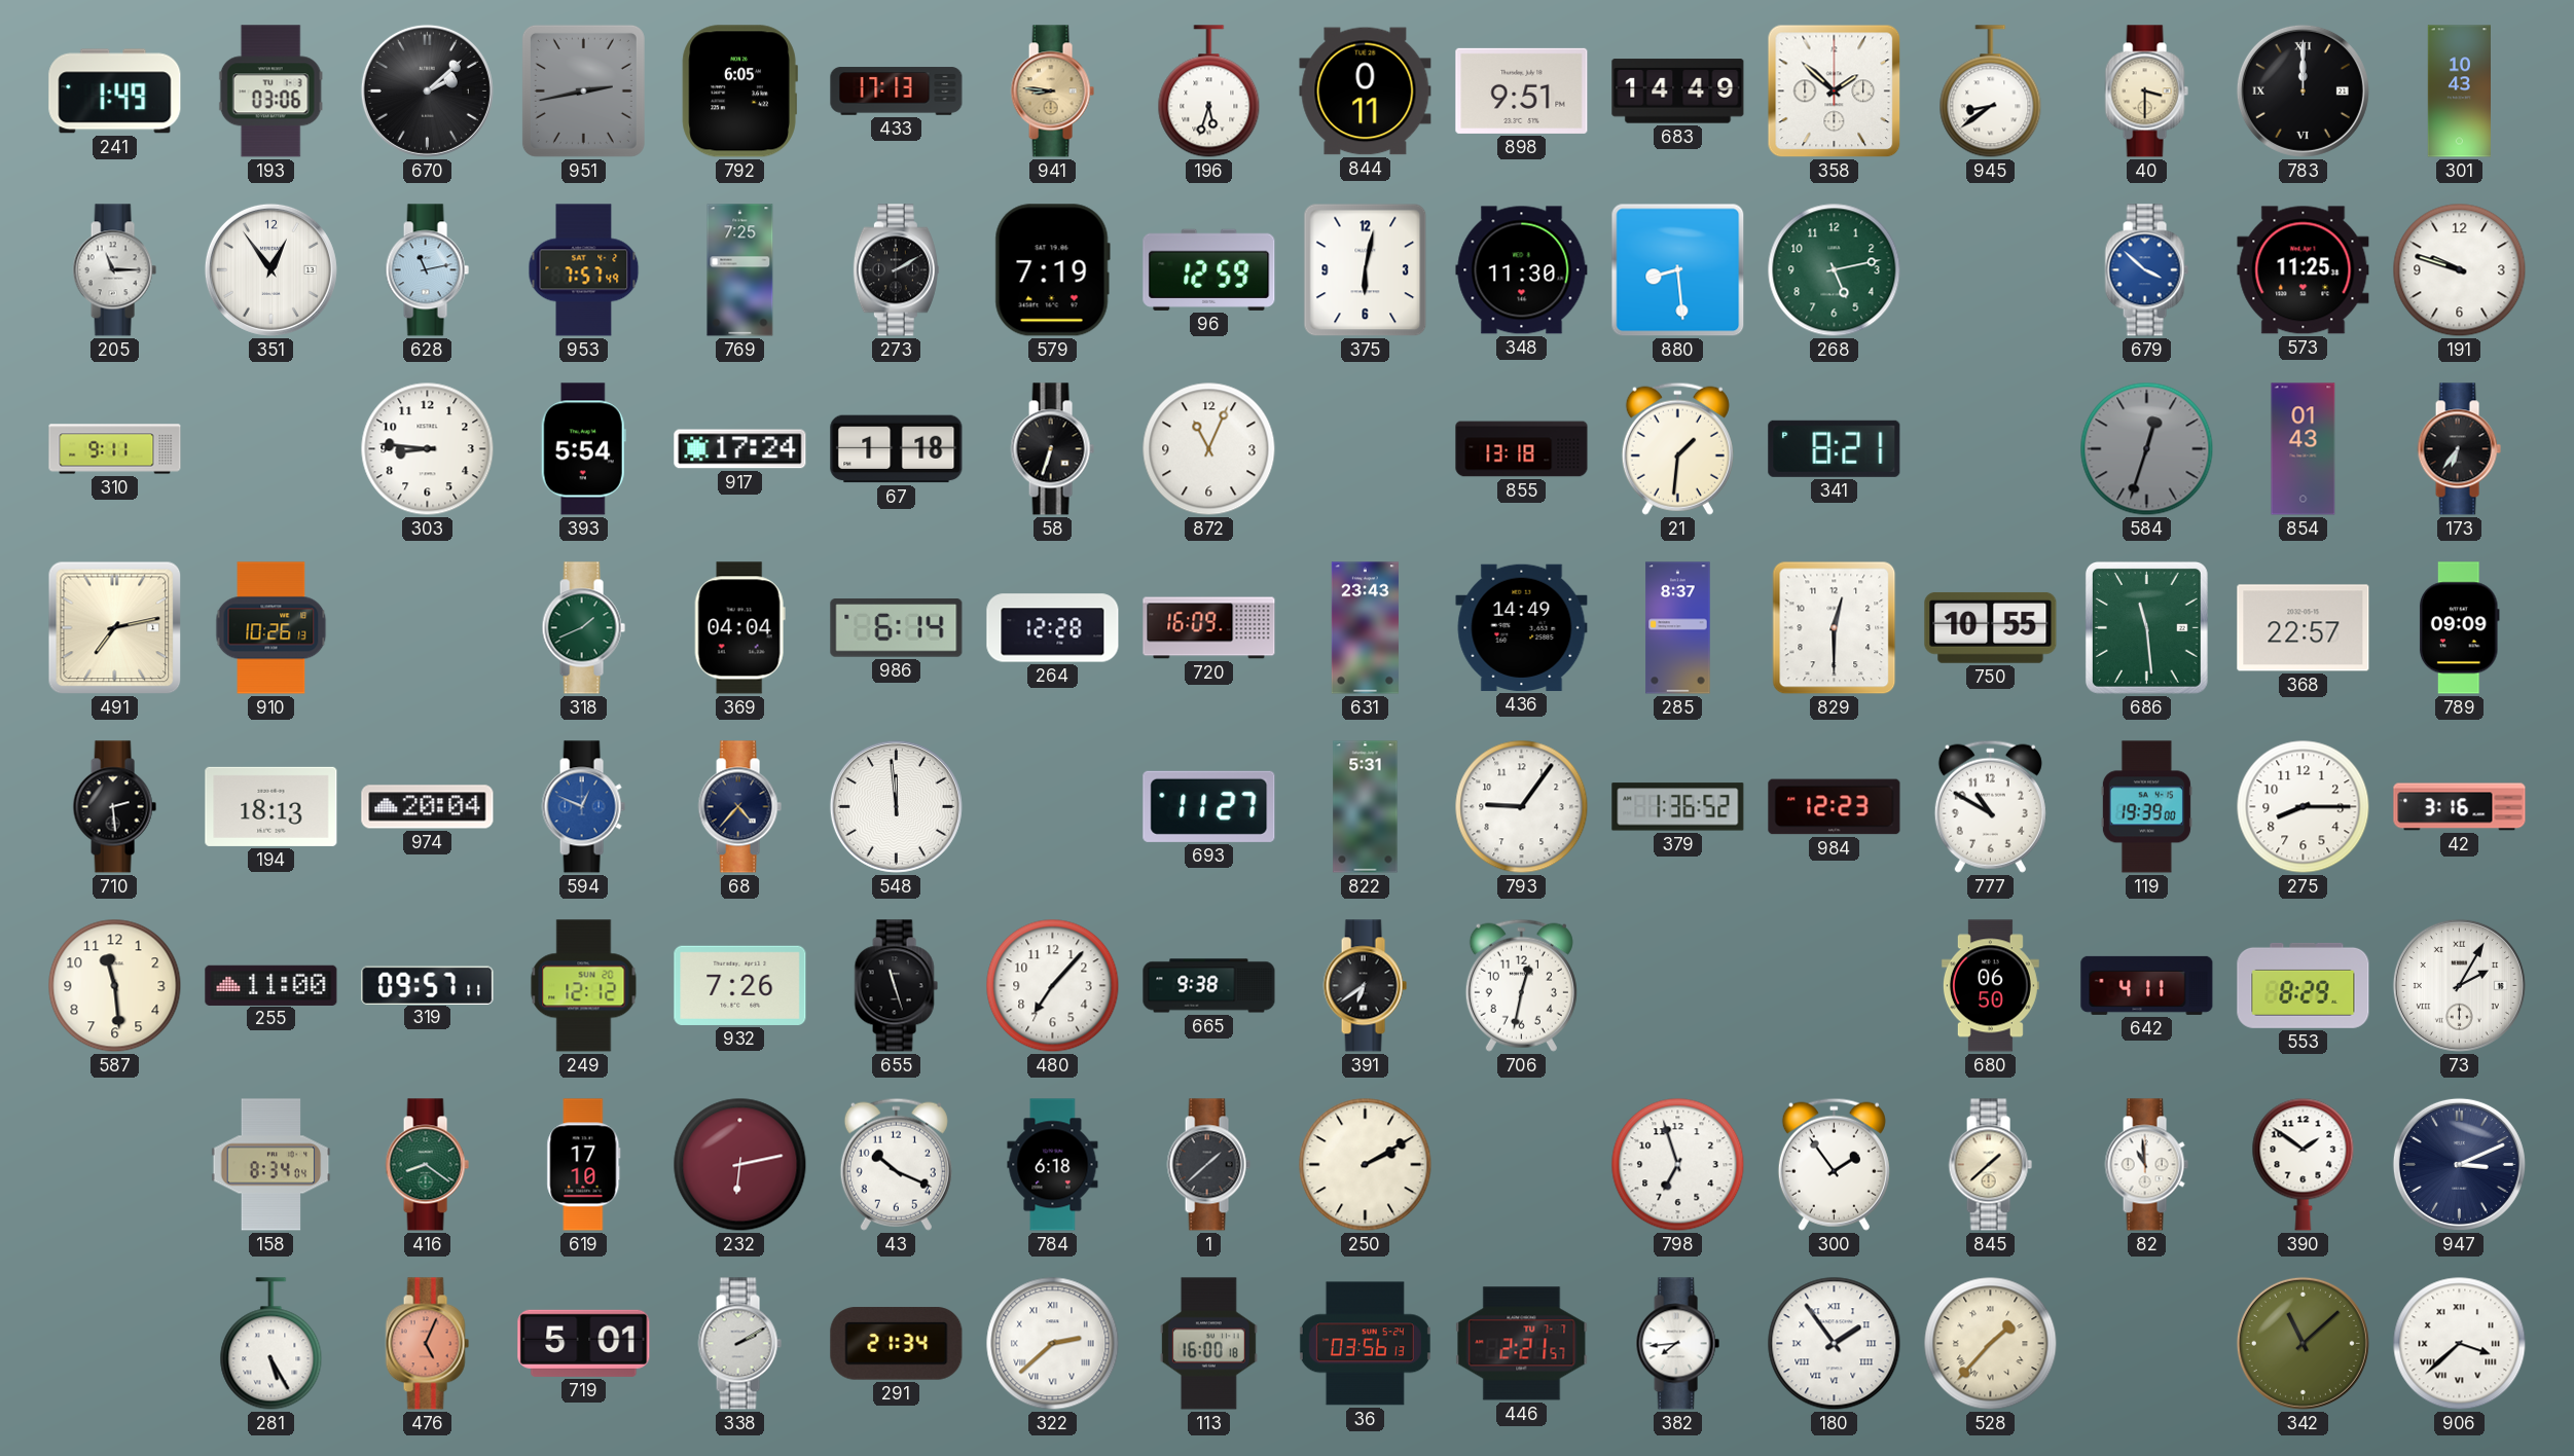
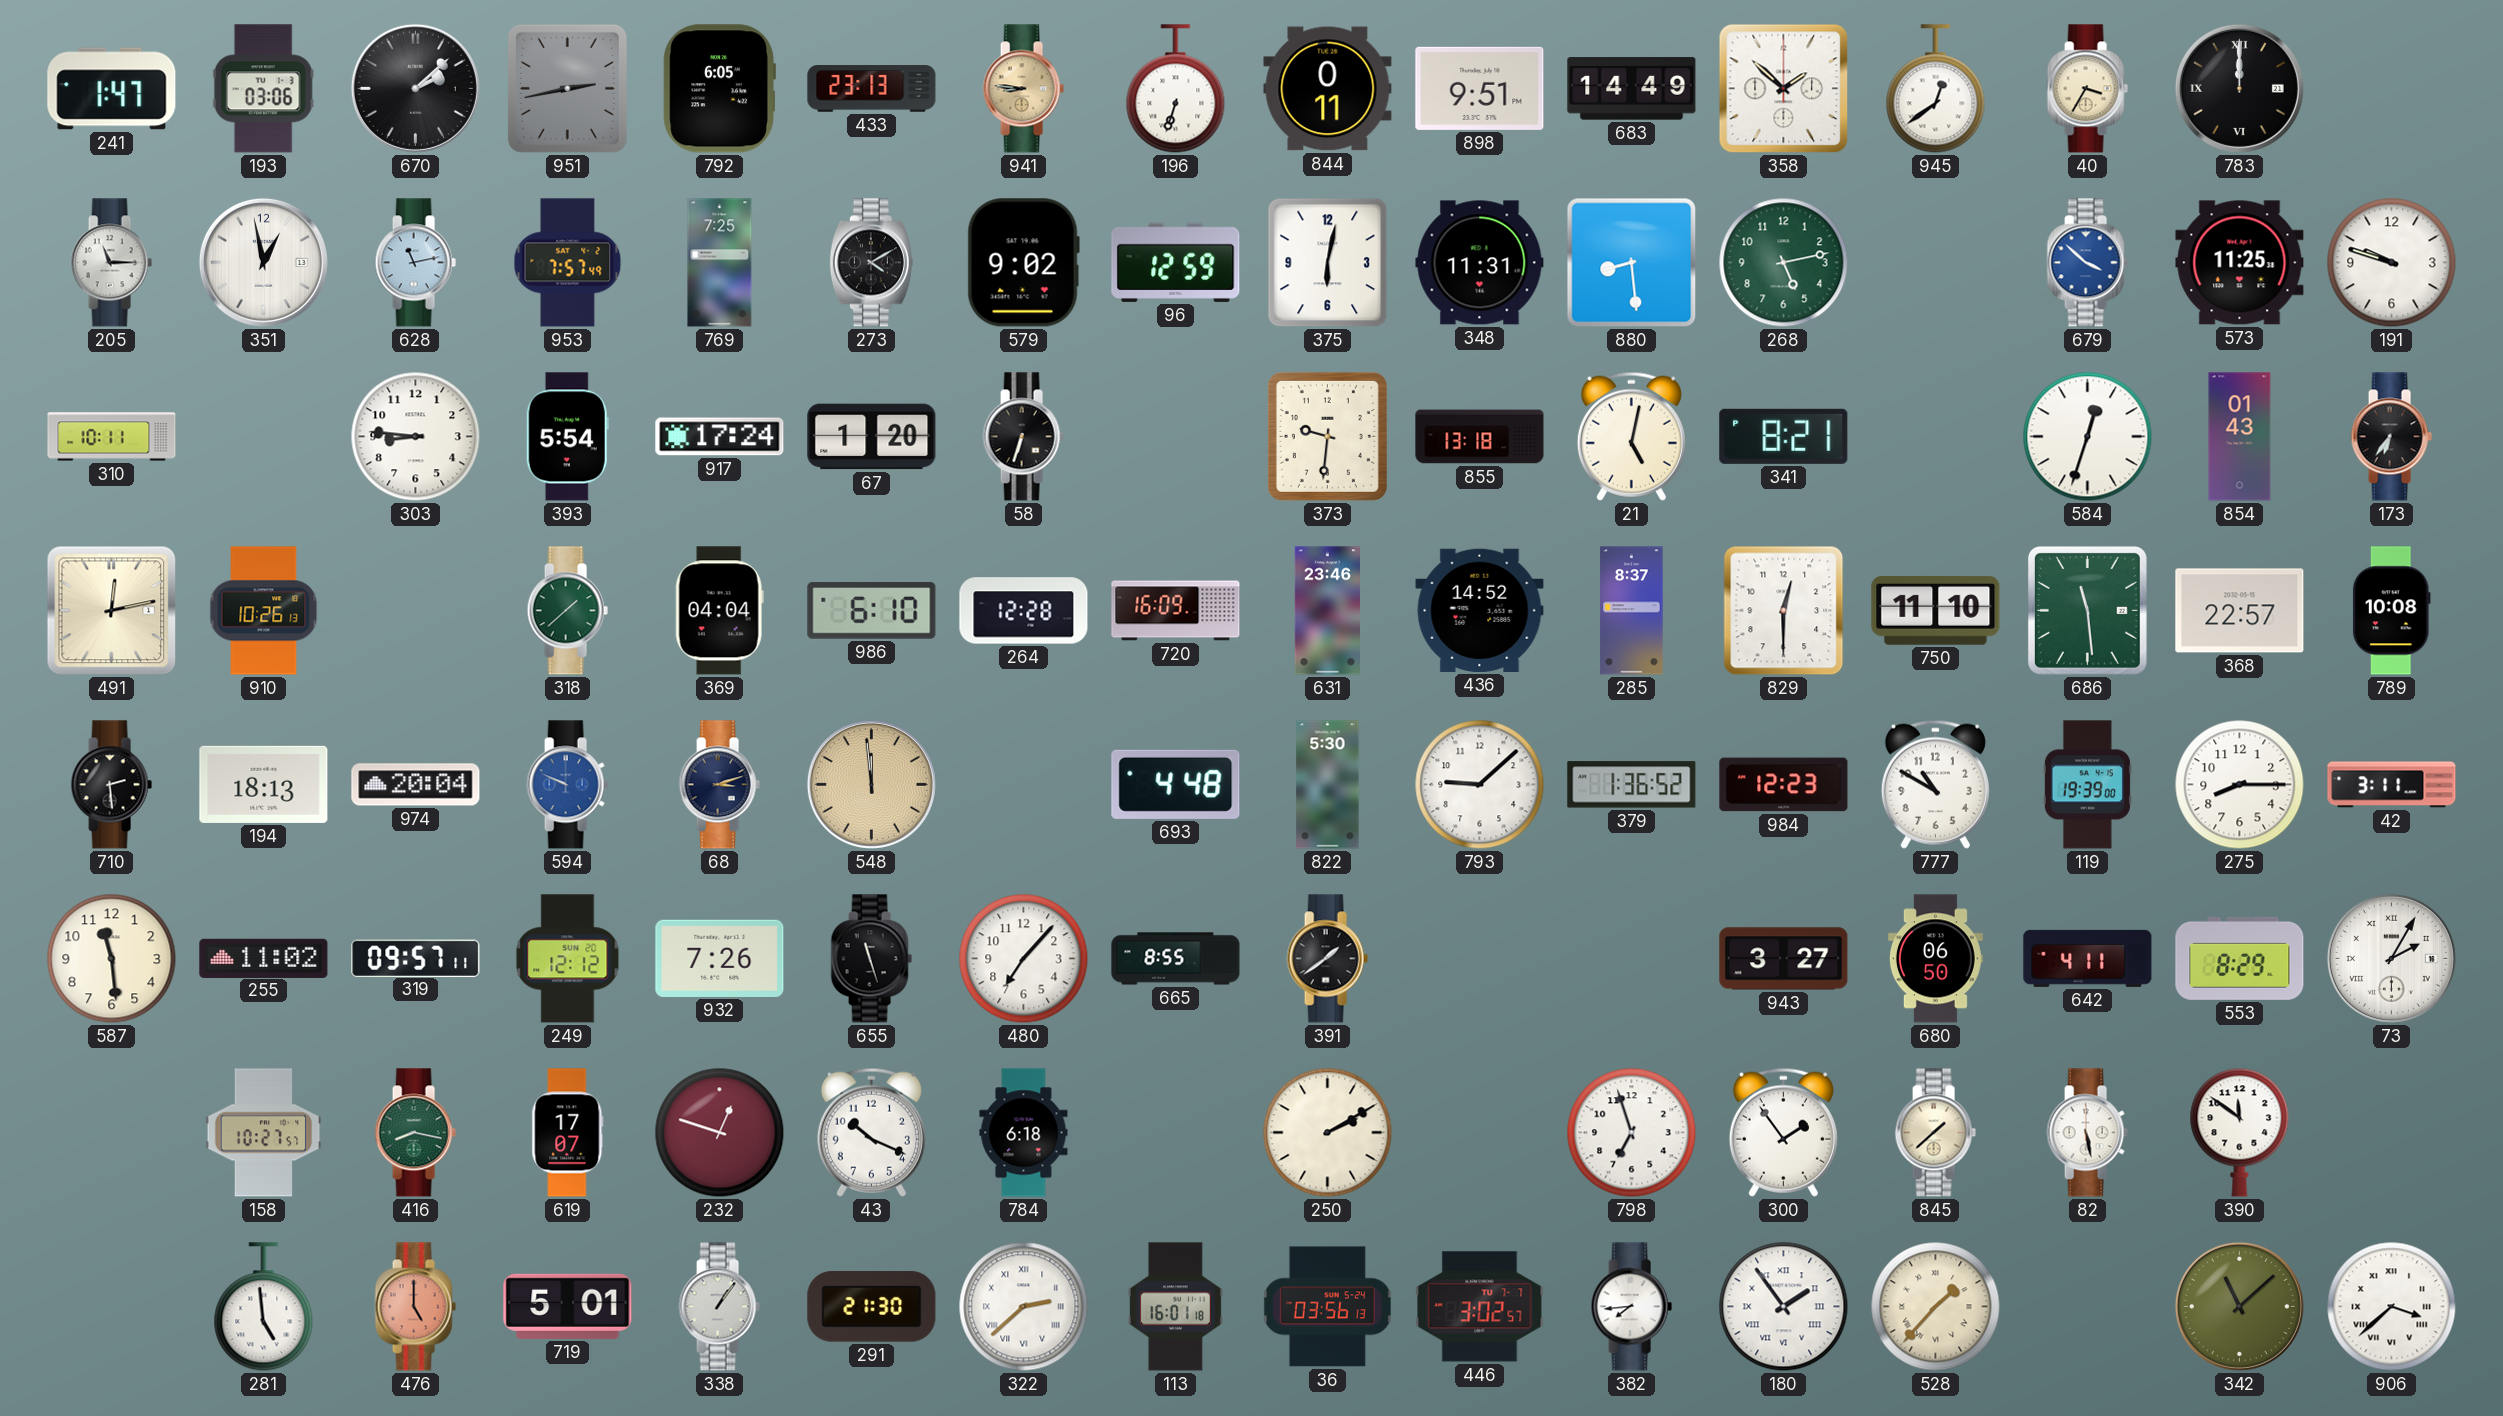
241: 1:49 -> 1:47
433: 17:13 -> 23:13
196: 5:33 -> 6:33
945: 8:39 -> 12:39
40: 3:30 -> 3:35
301: 10:43 -> none
351: 12:54 -> 12:58
273: 2:10 -> 4:10
579: 7:19 -> 9:02
348: 11:30 -> 11:31
310: 9:11 -> 10:11
67: 1:18 -> 1:20
872: 11:04 -> none
373: none -> 9:31
21: 1:31 -> 5:02
584 dial: grey -> white
491: 7:13 -> 12:13
318: 1:41 -> 1:38
986: 6:14 -> 6:10
631: 23:43 -> 23:46
436: 14:49 -> 14:52
750: 10:55 -> 11:10
789: 09:09 -> 10:08
594: 12:49 -> 9:49
68: 4:37 -> 3:12
548 dial: white -> champagne
693: 11:27 -> 4:48
822: 5:31 -> 5:30
793: 9:06 -> 9:08
42: 3:16 -> 3:11
255: 11:00 -> 11:02
665: 9:38 -> 8:55
391: 6:39 -> 1:39
706: 12:32 -> none
943: none -> 3:27
158: 8:34 -> 10:27
416: 8:21 -> 8:17
619: 17:10 -> 17:07
232: 6:13 -> 12:48
1: 1:38 -> none
82: 10:59 -> 5:28
390: 1:51 -> 11:51
947: 3:11 -> none
281: 5:25 -> 4:59
476: 5:04 -> 5:00
338: 2:10 -> 1:06
291: 21:34 -> 21:30
113: 16:00 -> 16:01
446: 2:21 -> 3:02
